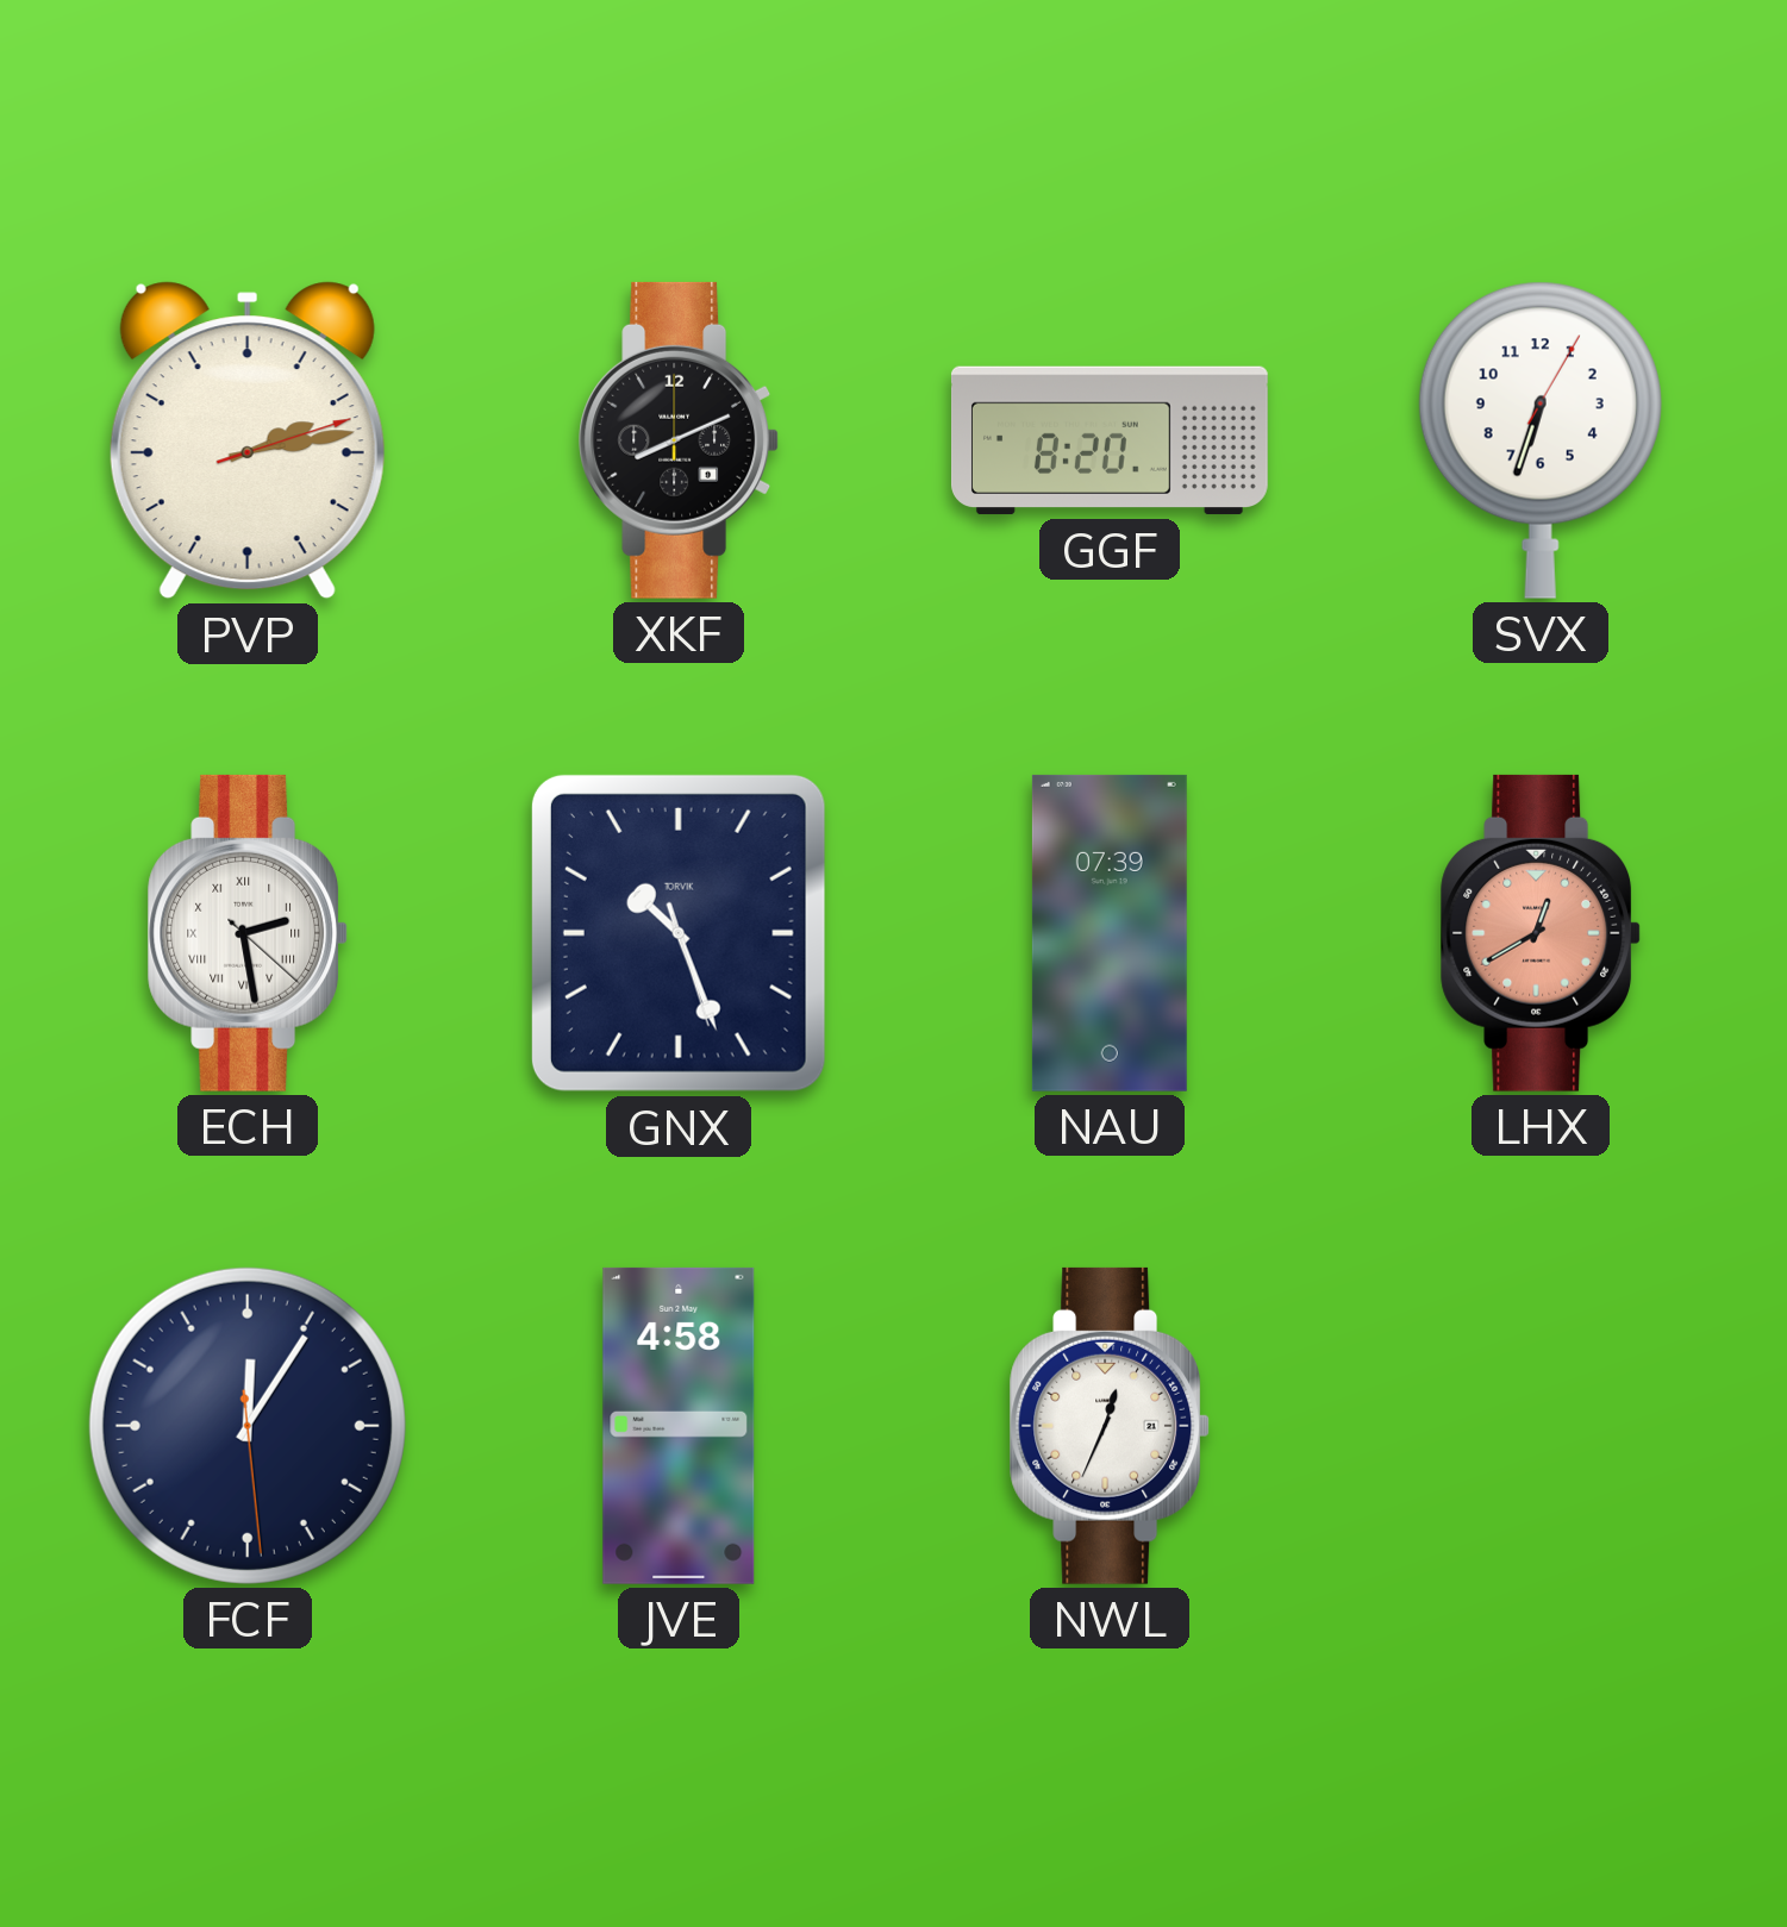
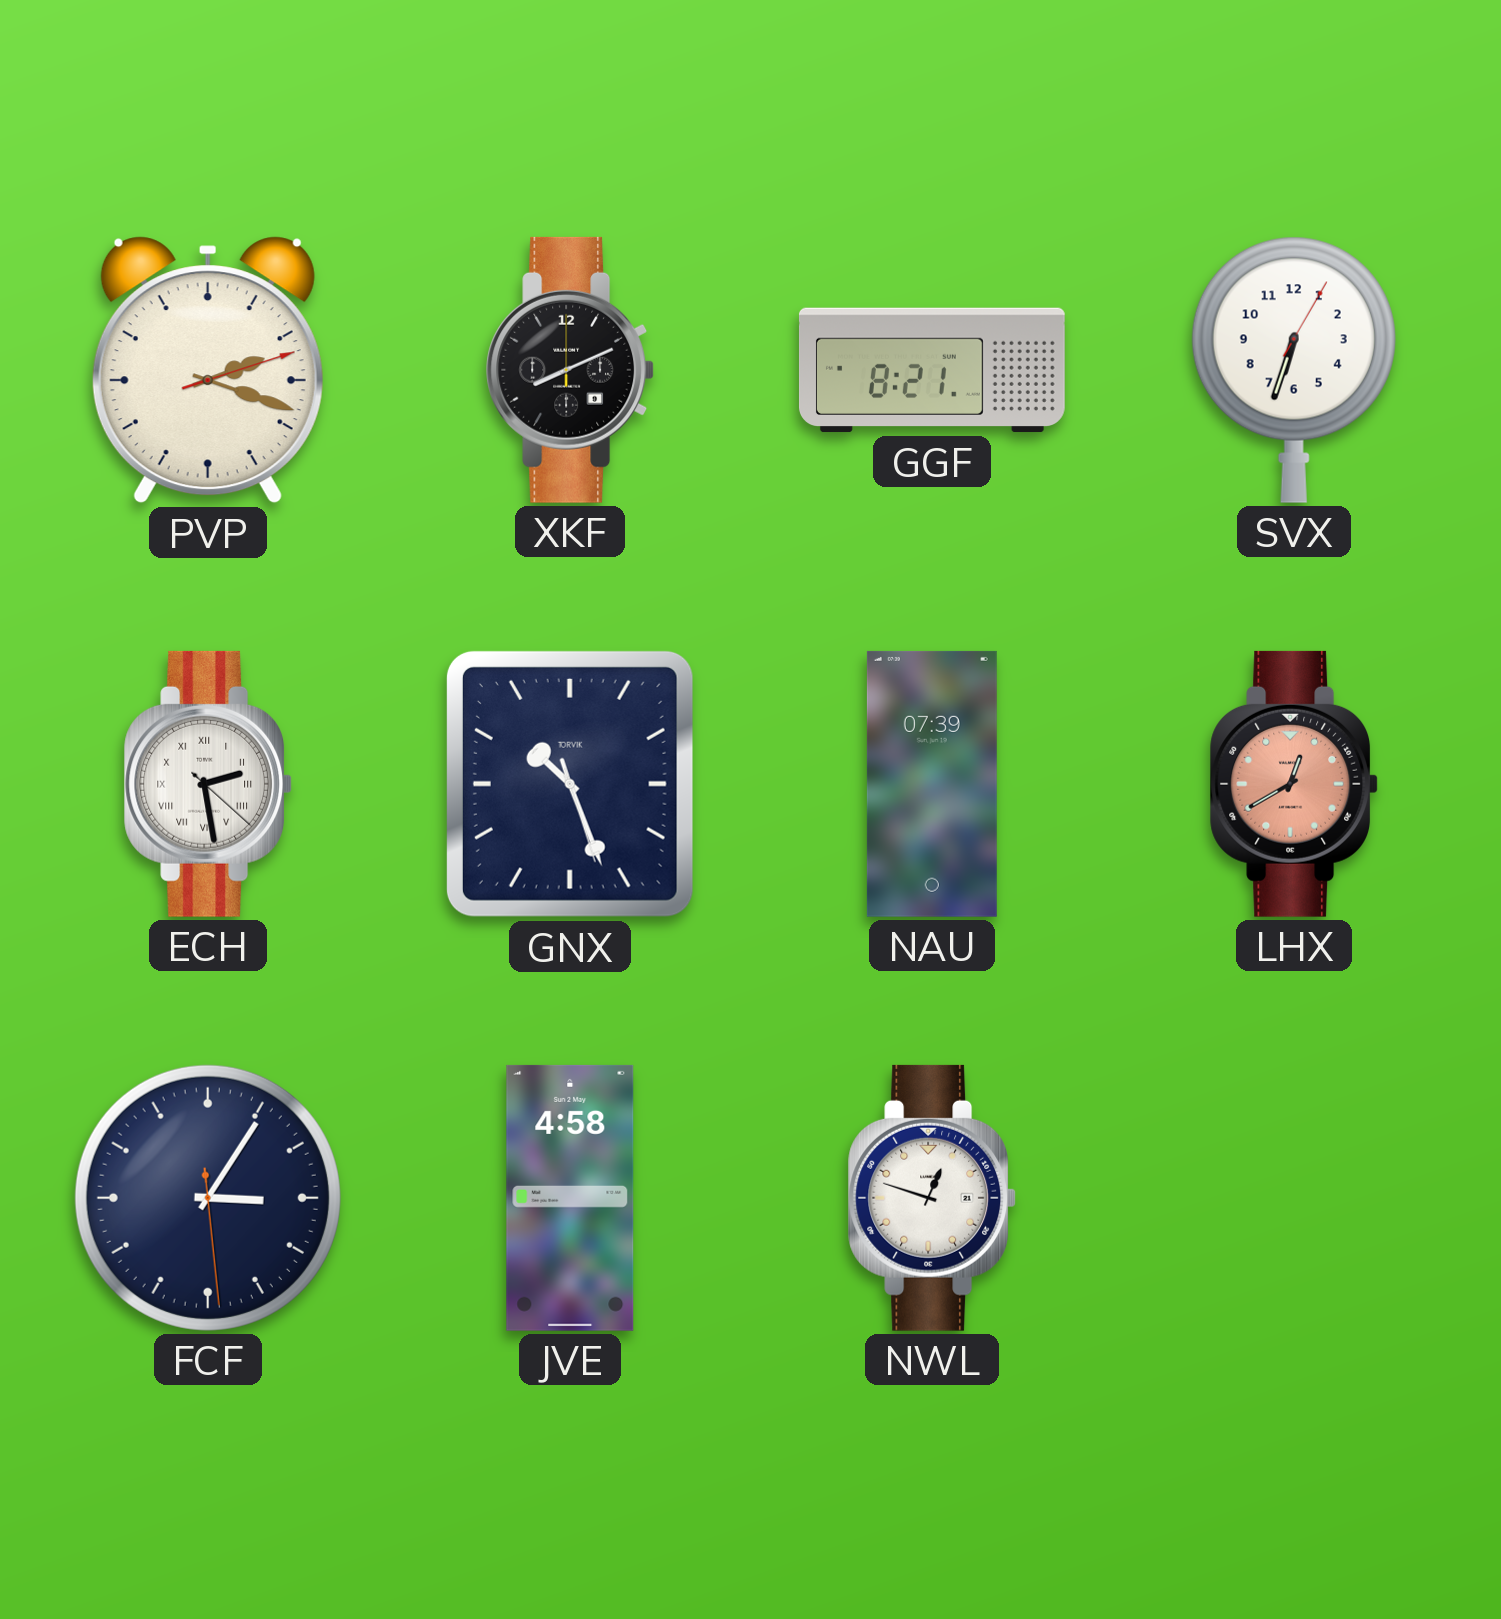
PVP: 2:13 -> 2:18
GGF: 8:20 -> 8:21
FCF: 12:05 -> 3:05
NWL: 12:34 -> 12:48
